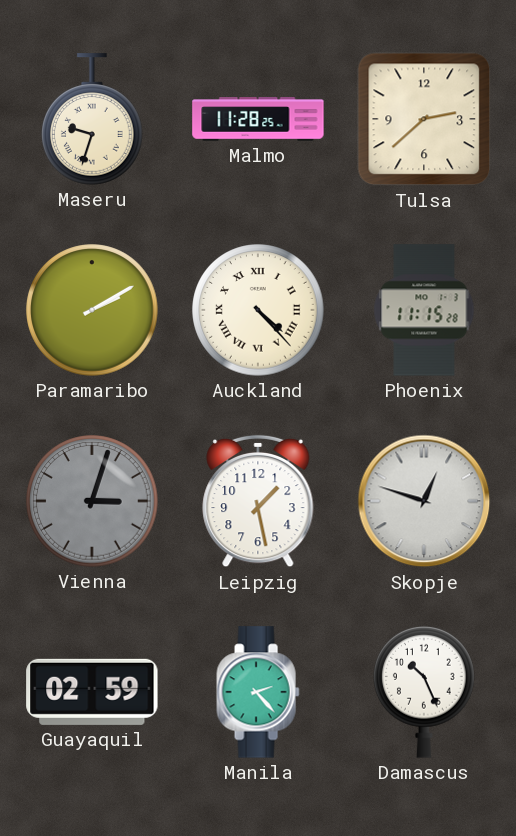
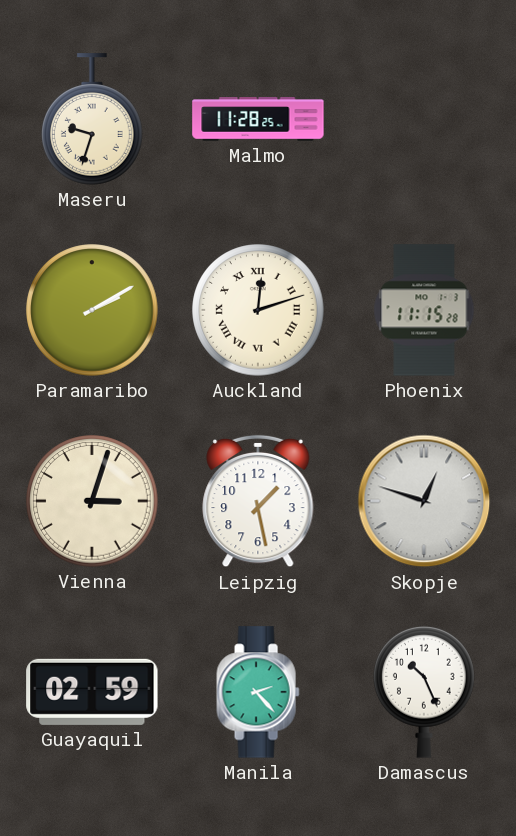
Tulsa: 2:38 -> none
Auckland: 4:23 -> 12:12
Vienna dial: grey -> cream
